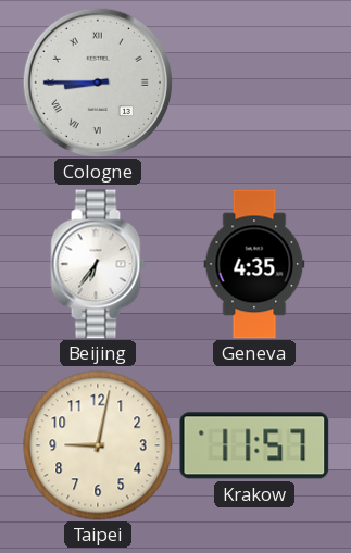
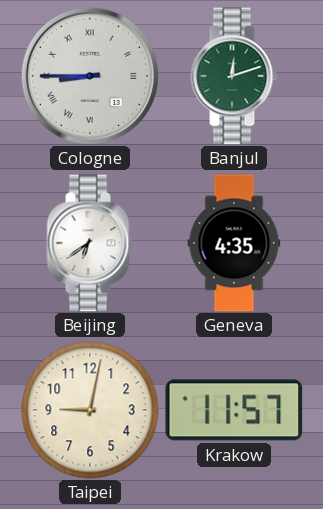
Banjul: none -> 12:12
Beijing: 6:36 -> 6:39
